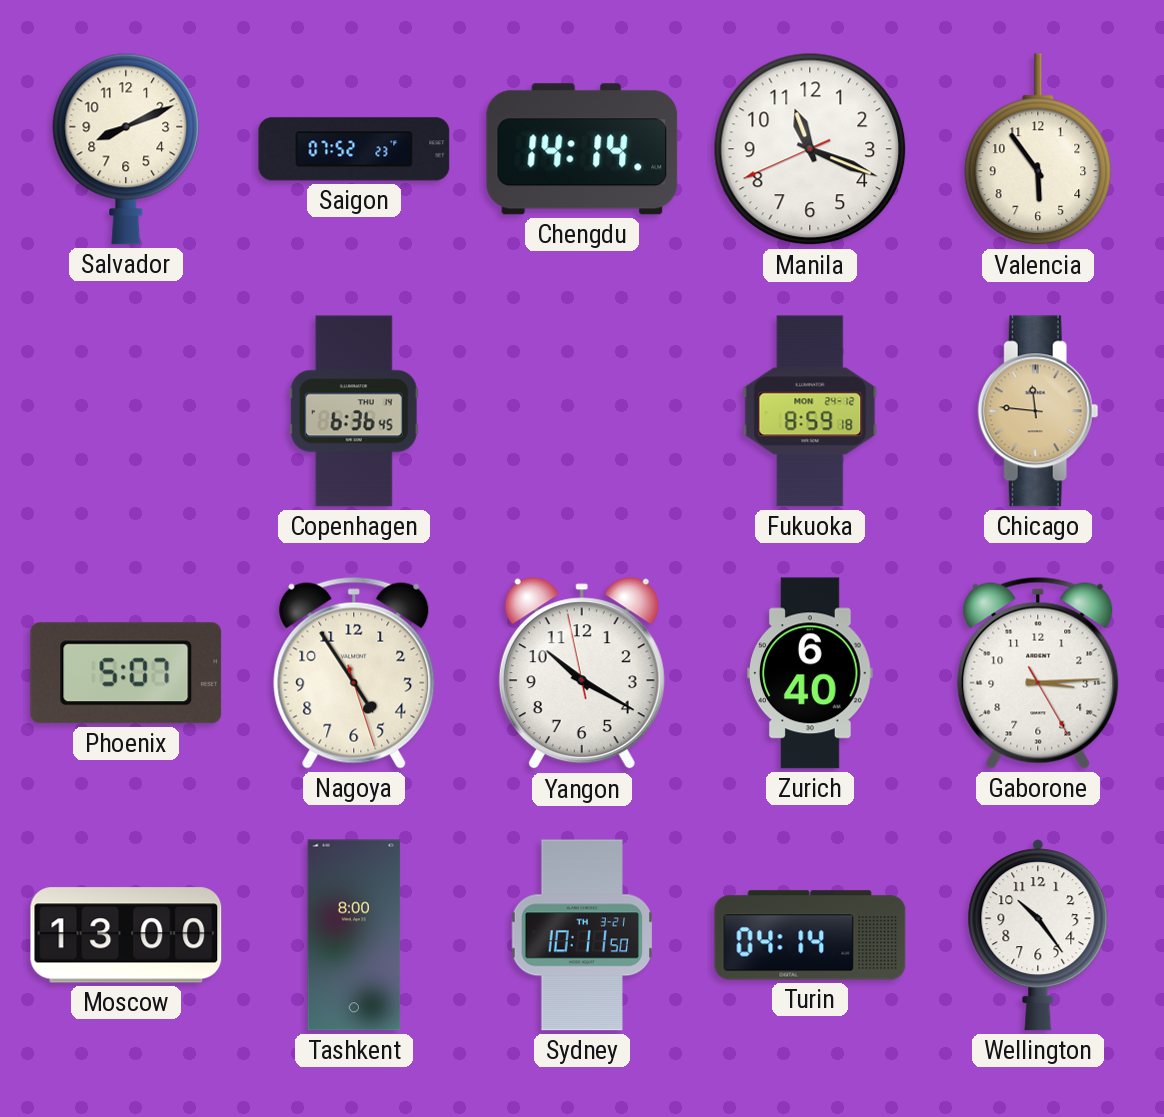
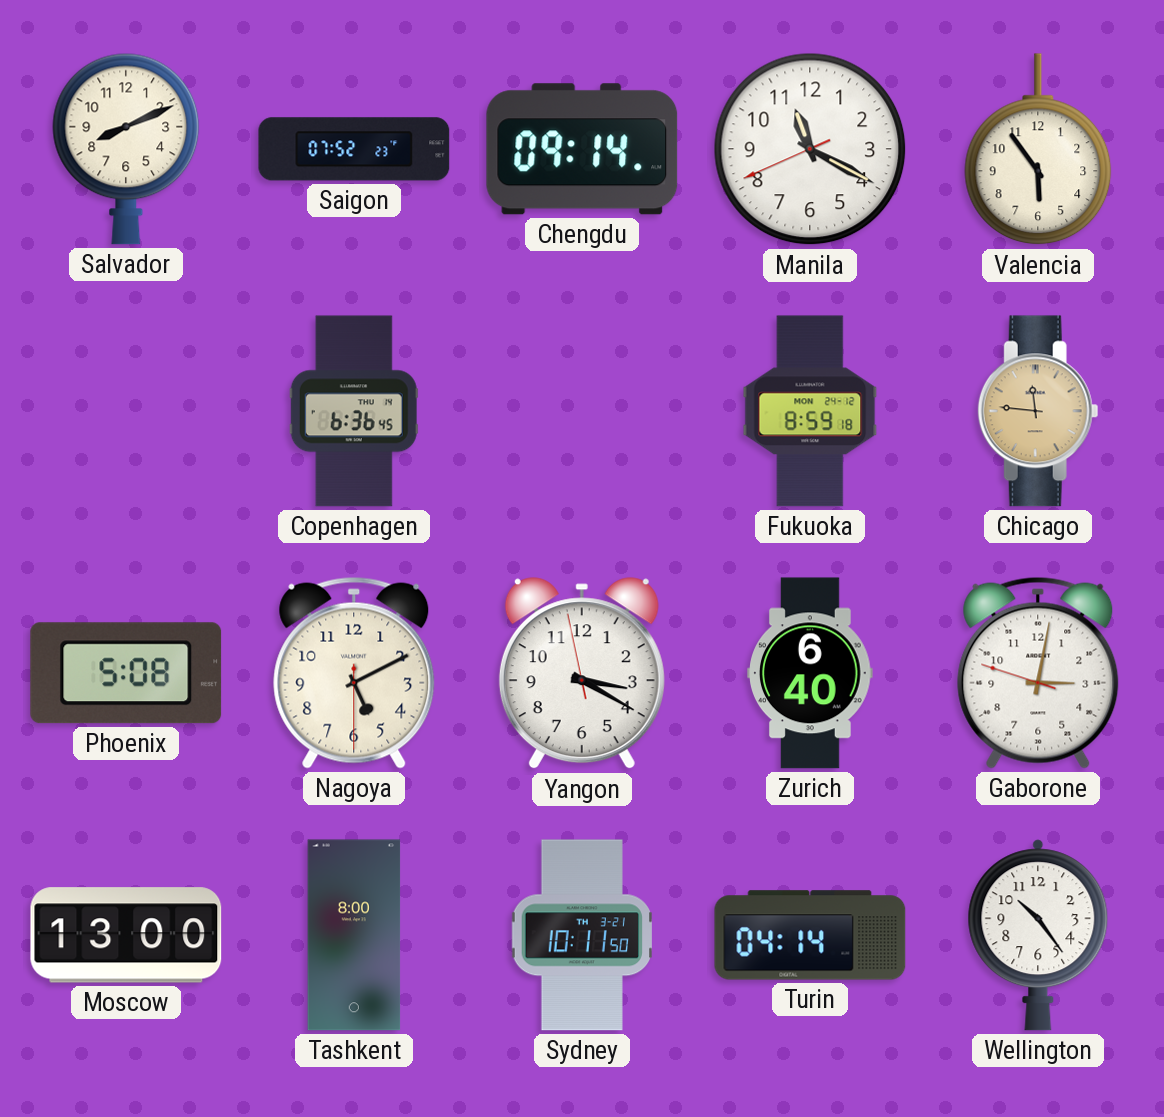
Chengdu: 14:14 -> 09:14
Manila: 11:18 -> 11:19
Phoenix: 5:07 -> 5:08
Nagoya: 4:54 -> 5:10
Yangon: 10:19 -> 3:19
Gaborone: 3:14 -> 3:01
